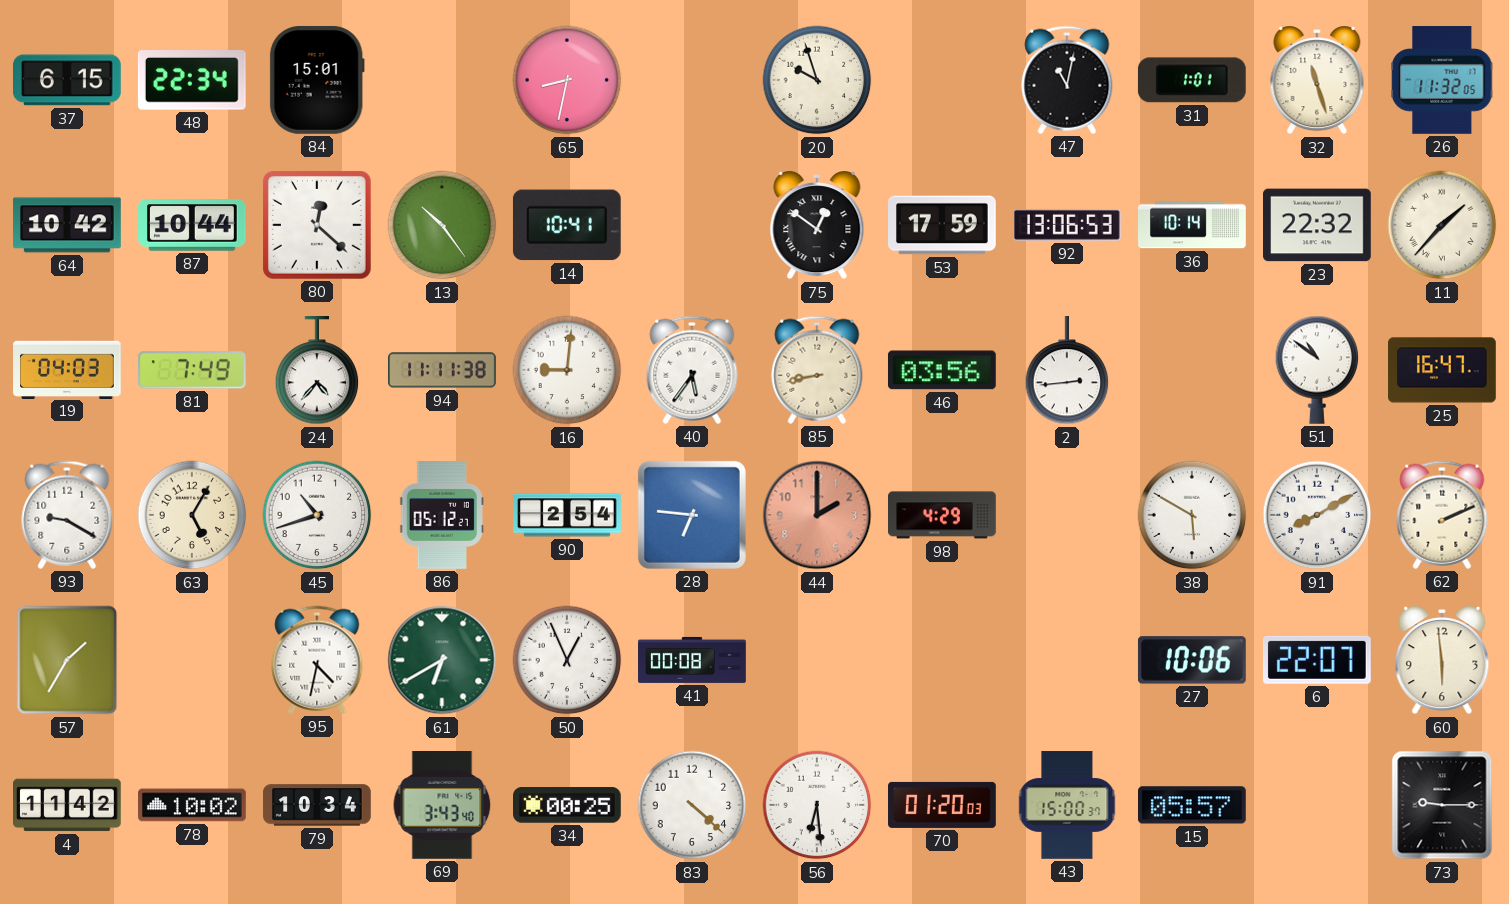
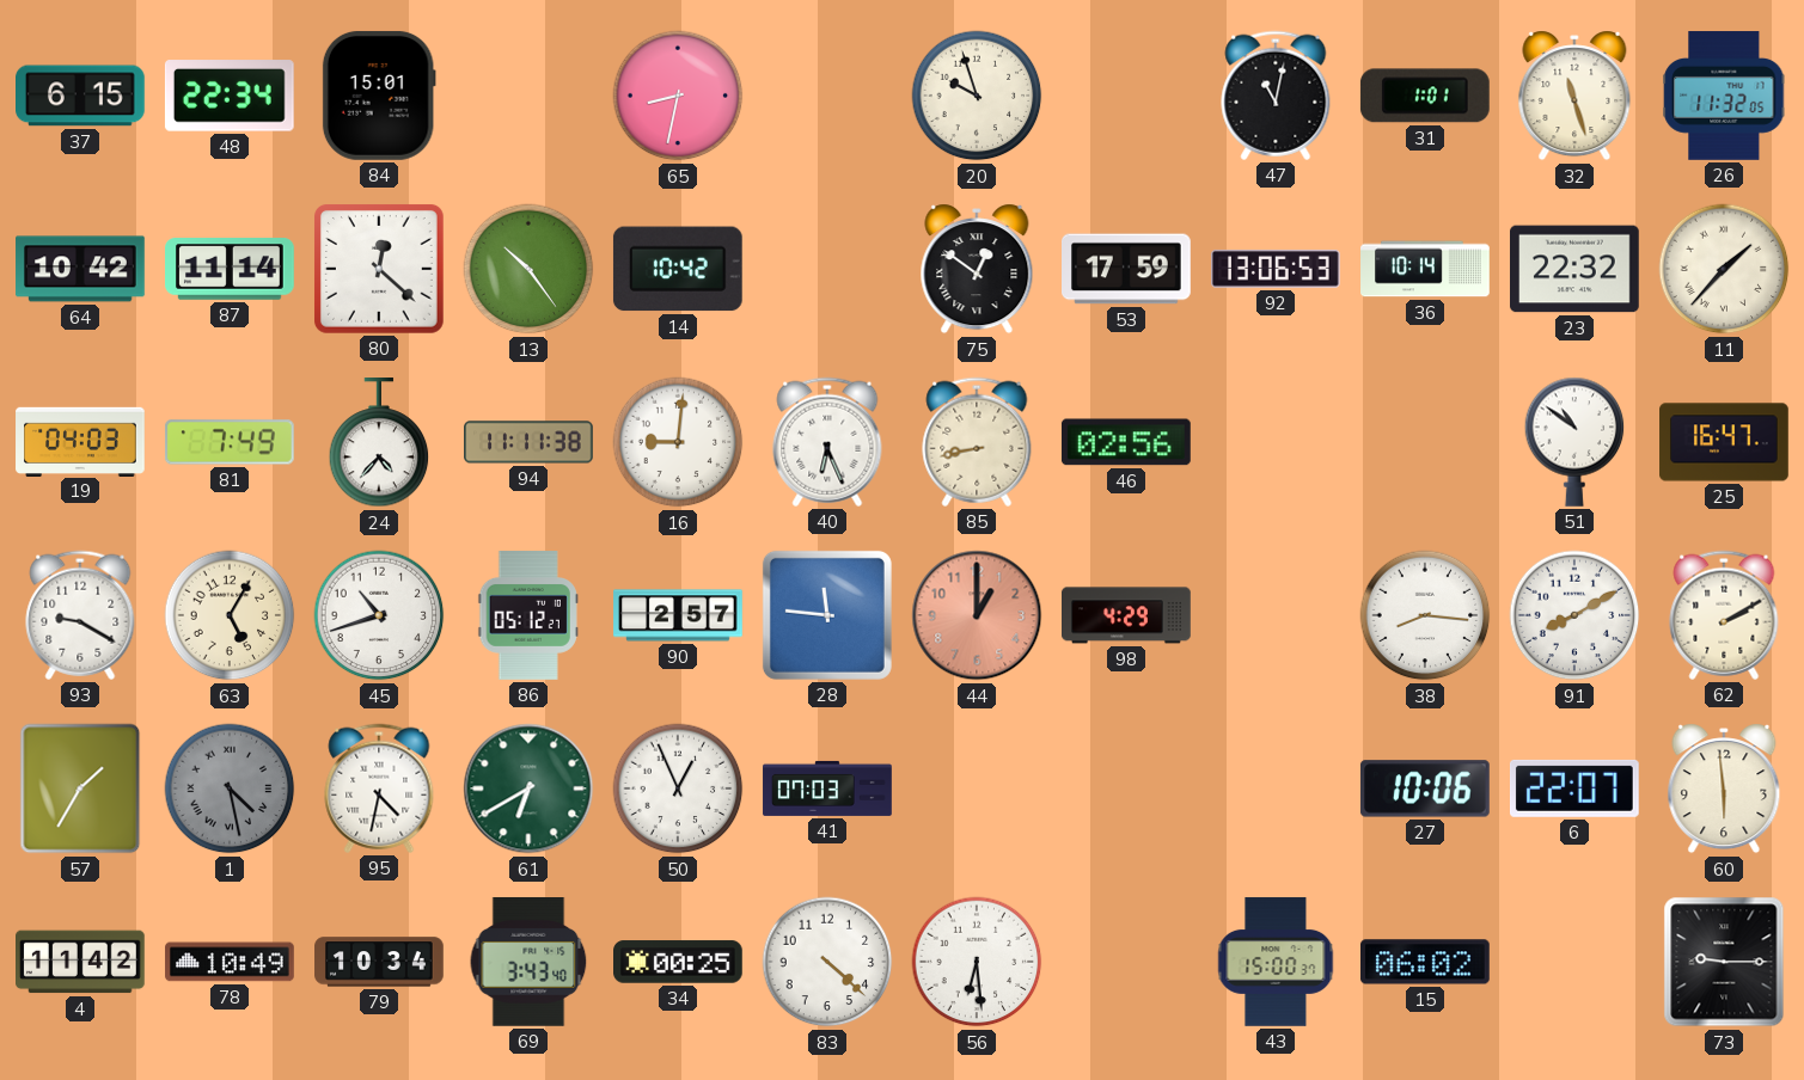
87: 10:44 -> 11:14
14: 10:41 -> 10:42
40: 5:36 -> 6:26
46: 03:56 -> 02:56
2: 2:44 -> none
90: 2:54 -> 2:57
28: 6:46 -> 11:46
44: 2:00 -> 1:00
38: 5:50 -> 8:16
62: 2:11 -> 2:10
1: none -> 4:28
41: 00:08 -> 07:03
78: 10:02 -> 10:49
70: 01:20 -> none
15: 05:57 -> 06:02
